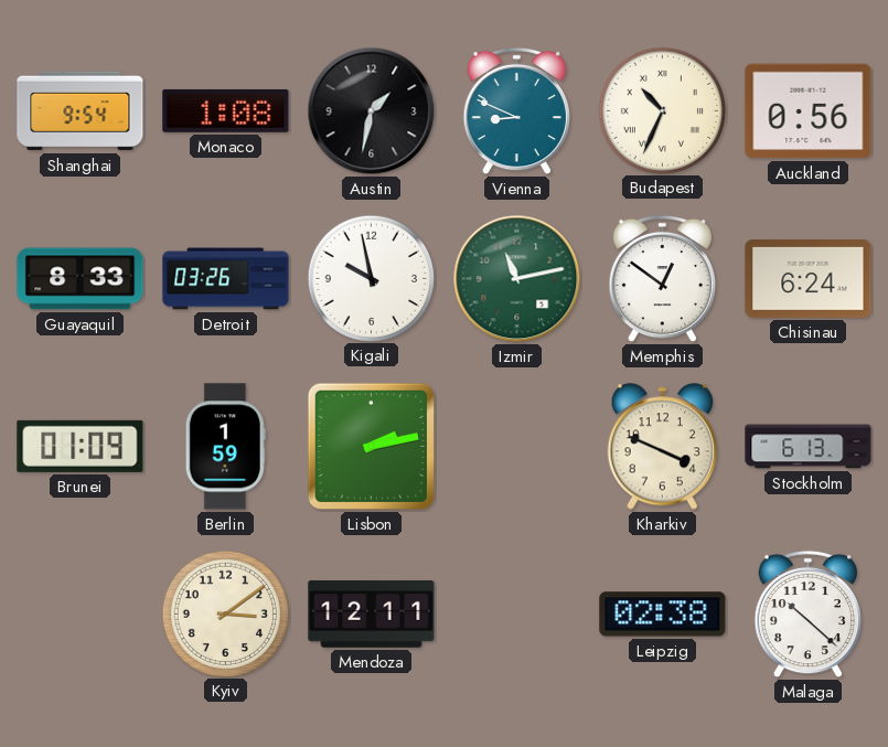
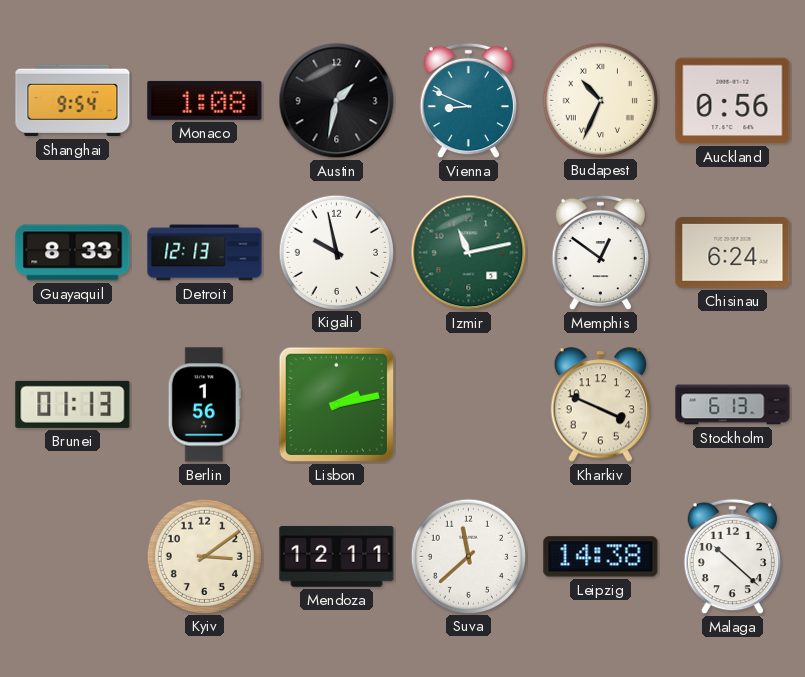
Detroit: 03:26 -> 12:13
Brunei: 01:09 -> 01:13
Berlin: 1:59 -> 1:56
Suva: none -> 11:38
Leipzig: 02:38 -> 14:38
